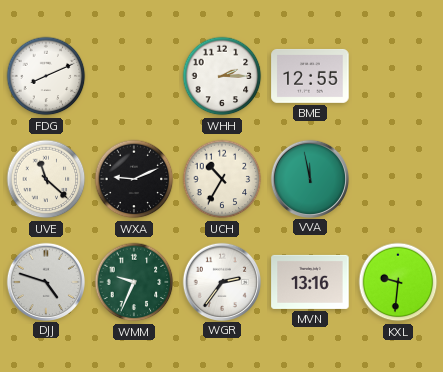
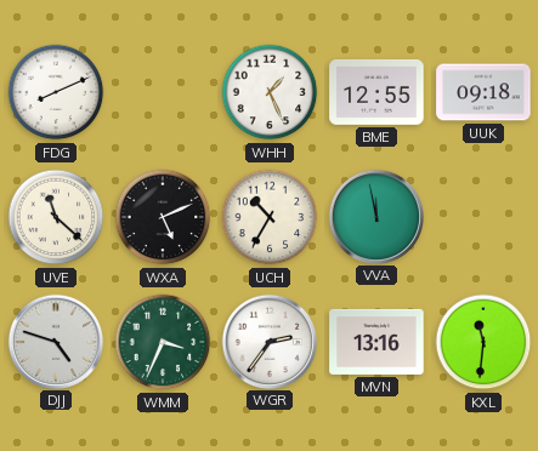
WHH: 2:15 -> 1:26
UUK: none -> 09:18
WXA: 9:11 -> 5:11
WMM: 9:34 -> 3:34
KXL: 9:31 -> 11:31
